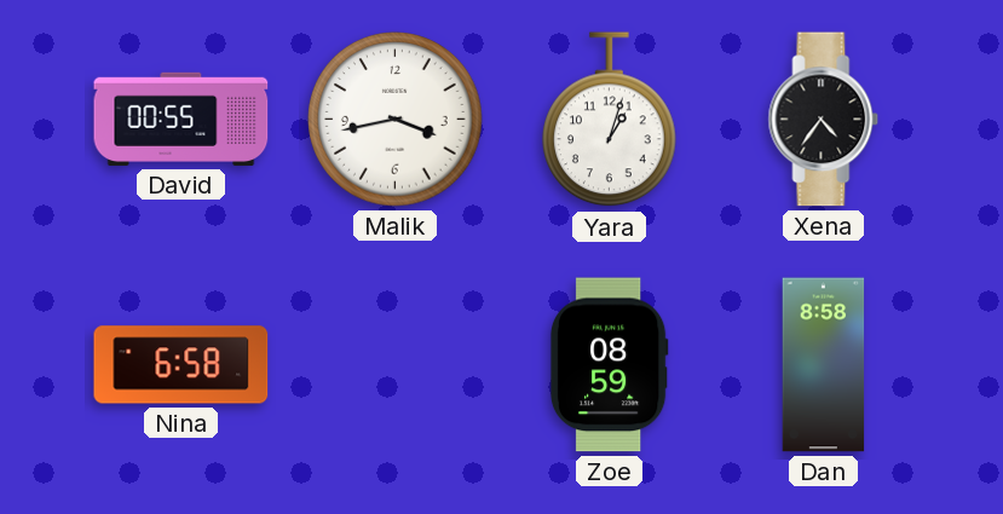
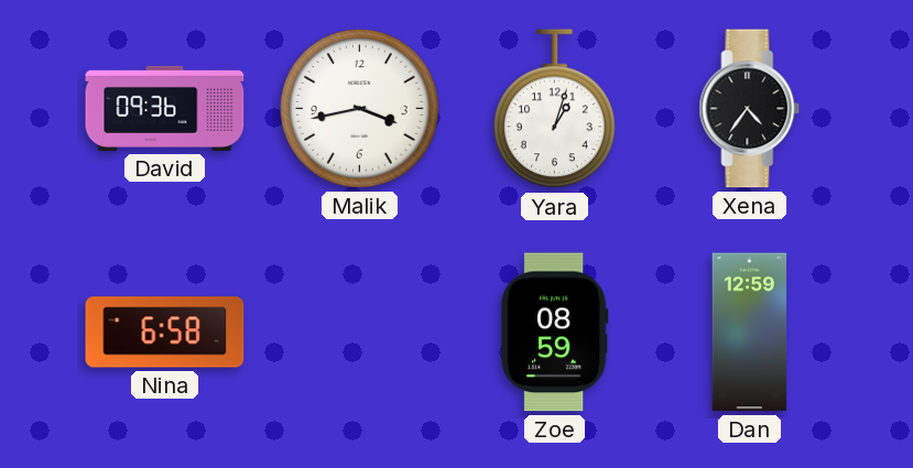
David: 00:55 -> 09:36
Dan: 8:58 -> 12:59
